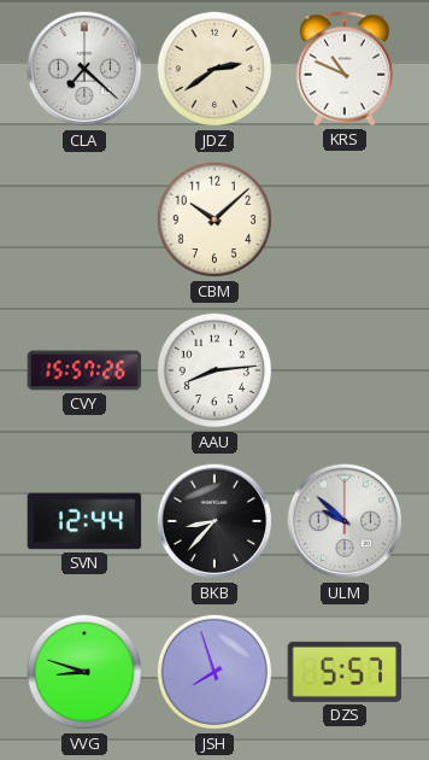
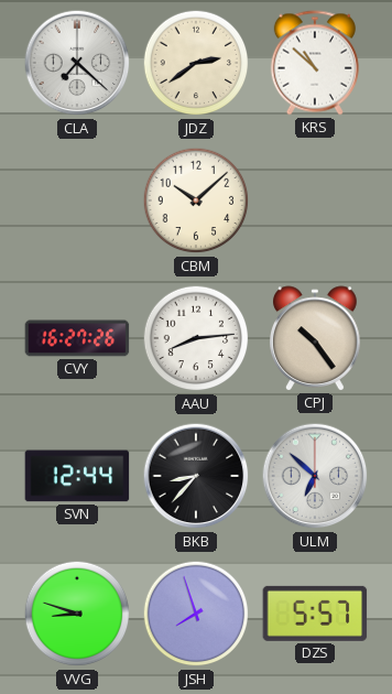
KRS: 10:49 -> 10:52
CVY: 15:57 -> 16:27
CPJ: none -> 10:24
ULM: 9:52 -> 6:52
